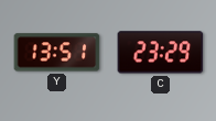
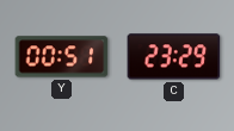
Y: 13:51 -> 00:51
